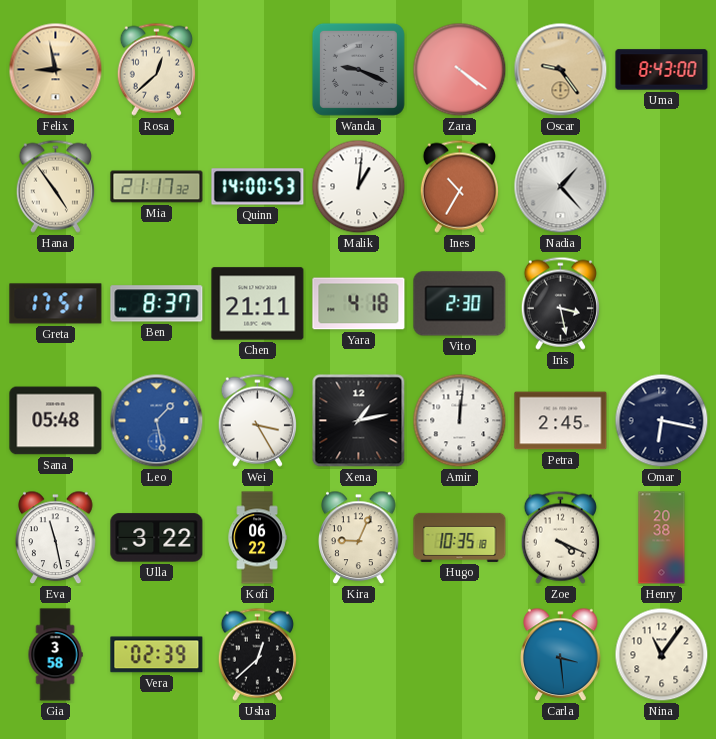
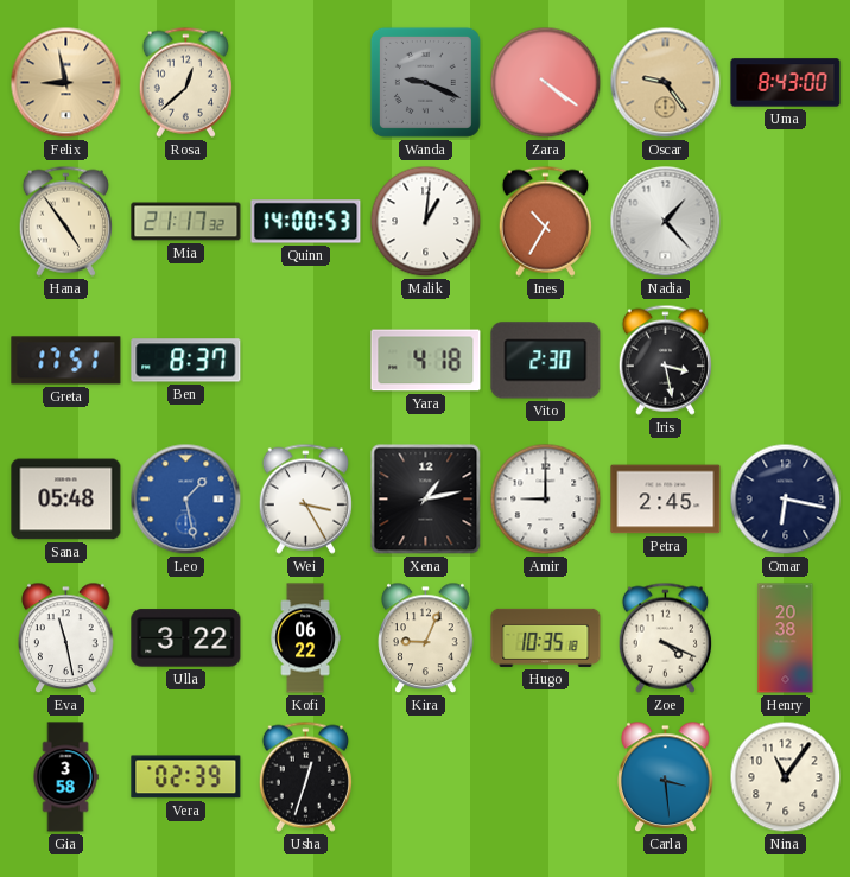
Chen: 21:11 -> none
Amir: 12:01 -> 9:00
Usha: 12:38 -> 12:33
